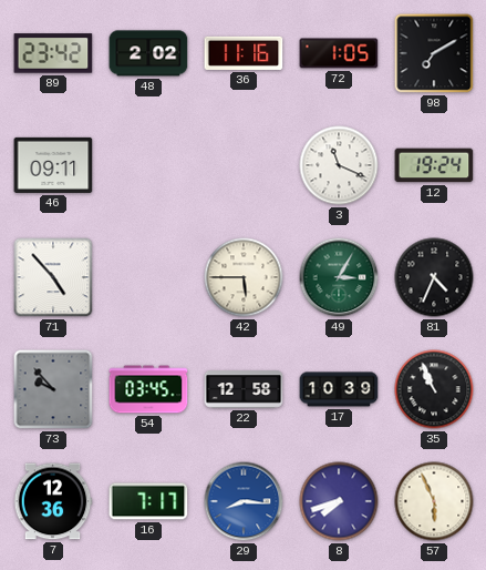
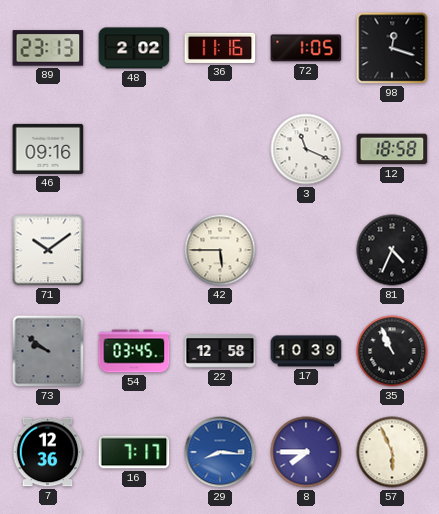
89: 23:42 -> 23:13
98: 7:10 -> 12:18
46: 09:11 -> 09:16
12: 19:24 -> 18:58
71: 4:53 -> 10:09
49: 3:05 -> none
73: 9:53 -> 9:51
8: 7:42 -> 7:45
